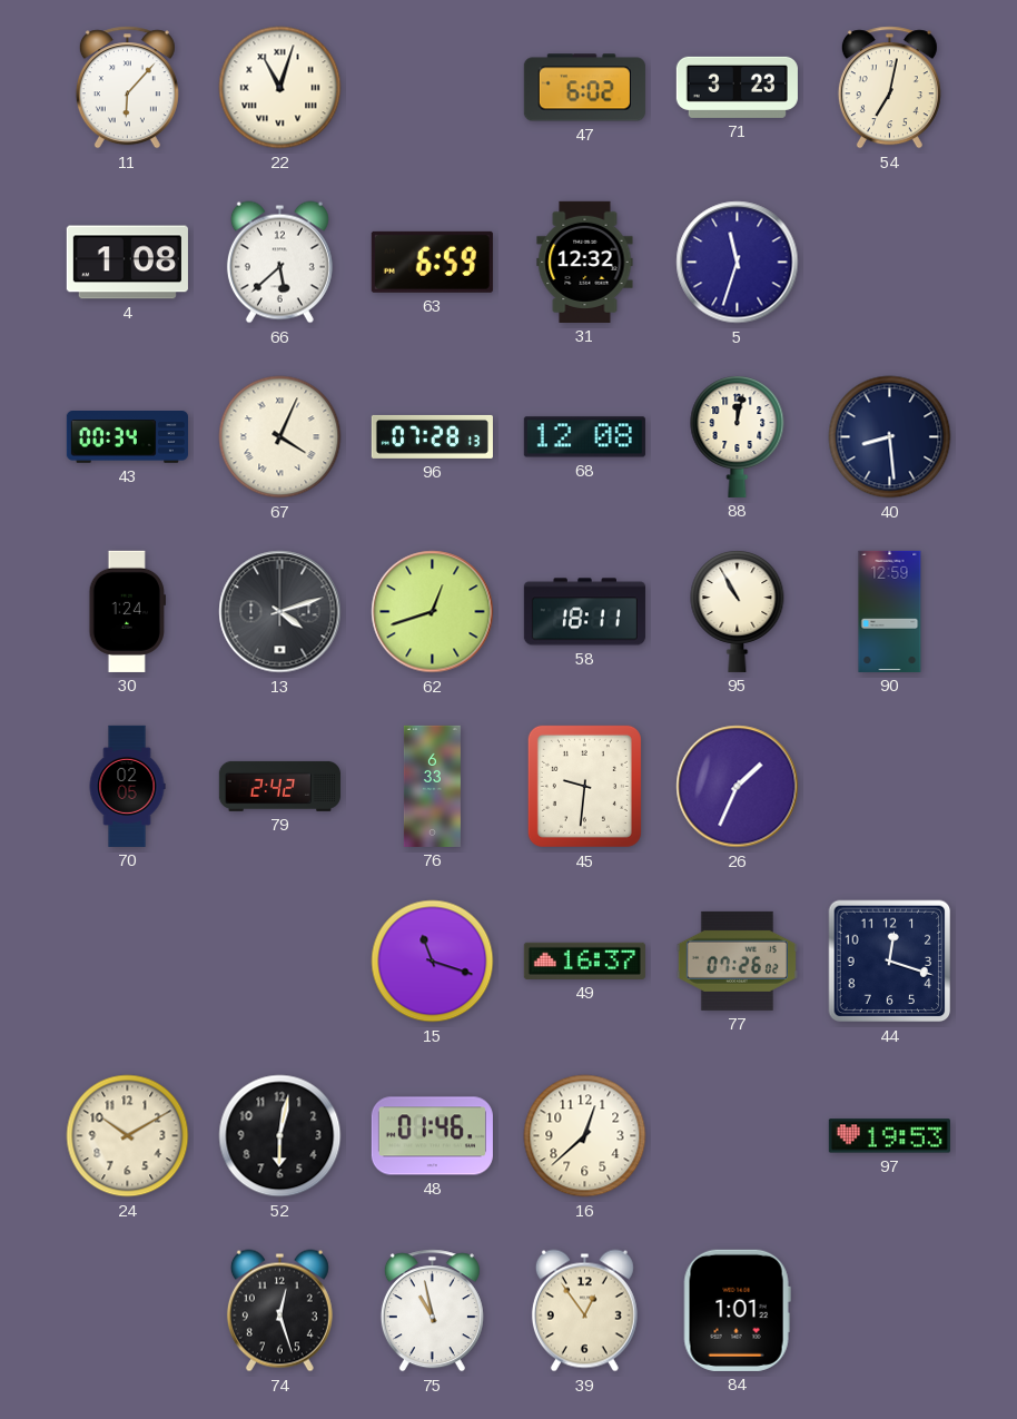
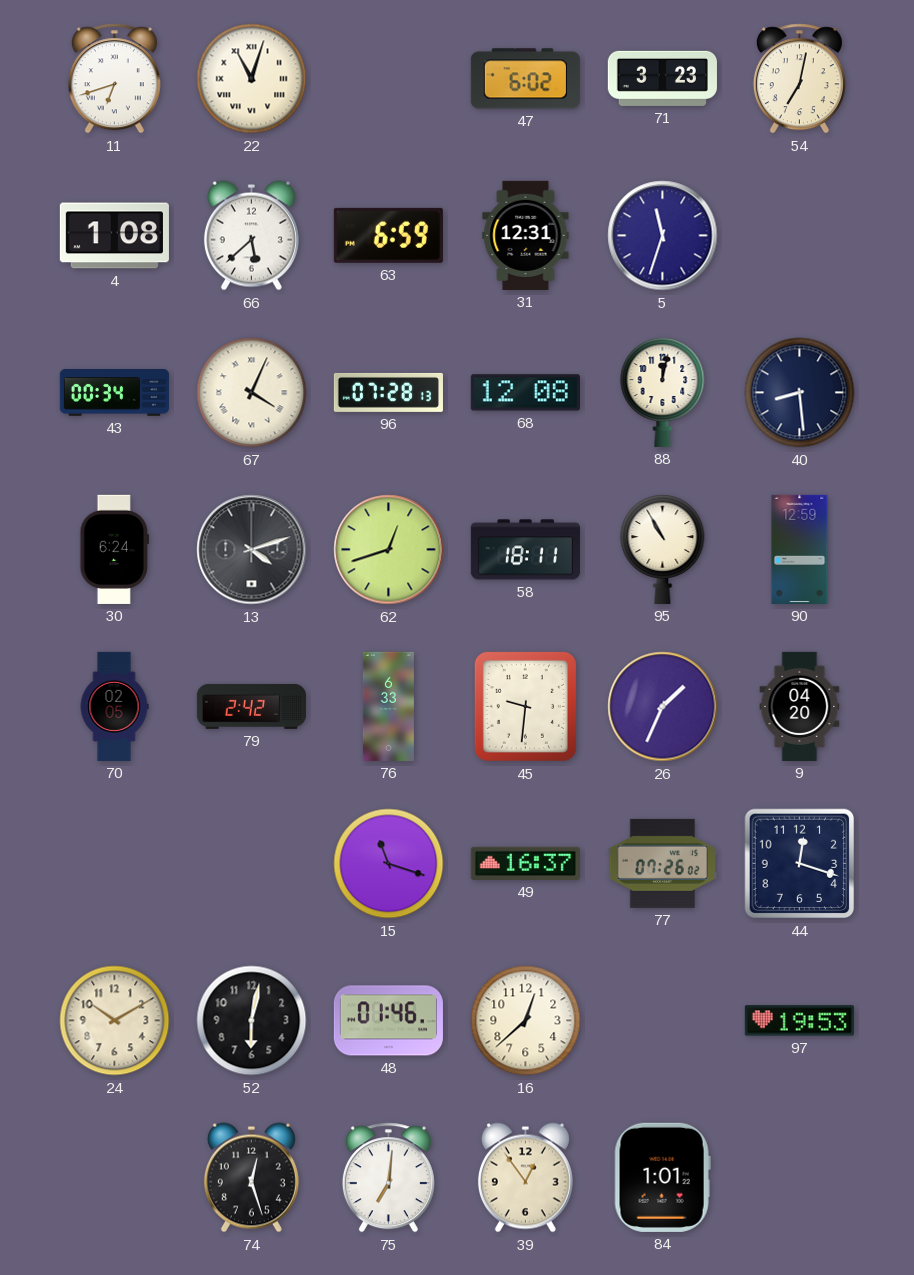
11: 6:07 -> 6:42
31: 12:32 -> 12:31
30: 1:24 -> 6:24
9: none -> 04:20
75: 10:58 -> 7:01
